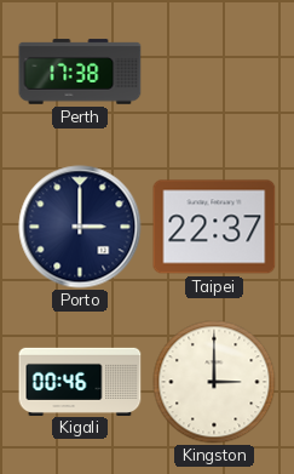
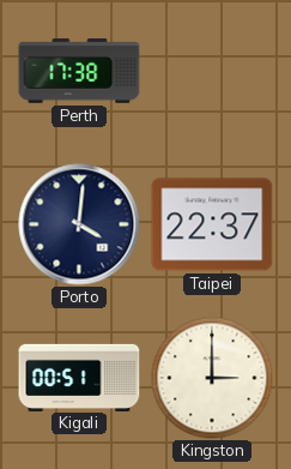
Porto: 3:00 -> 4:01
Kigali: 00:46 -> 00:51
